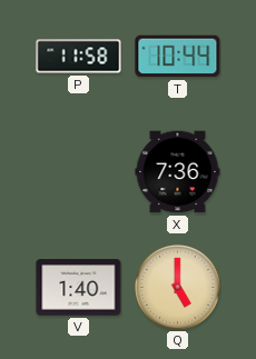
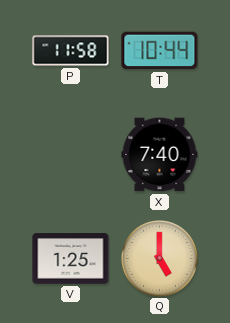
X: 7:36 -> 7:40
V: 1:40 -> 1:25
